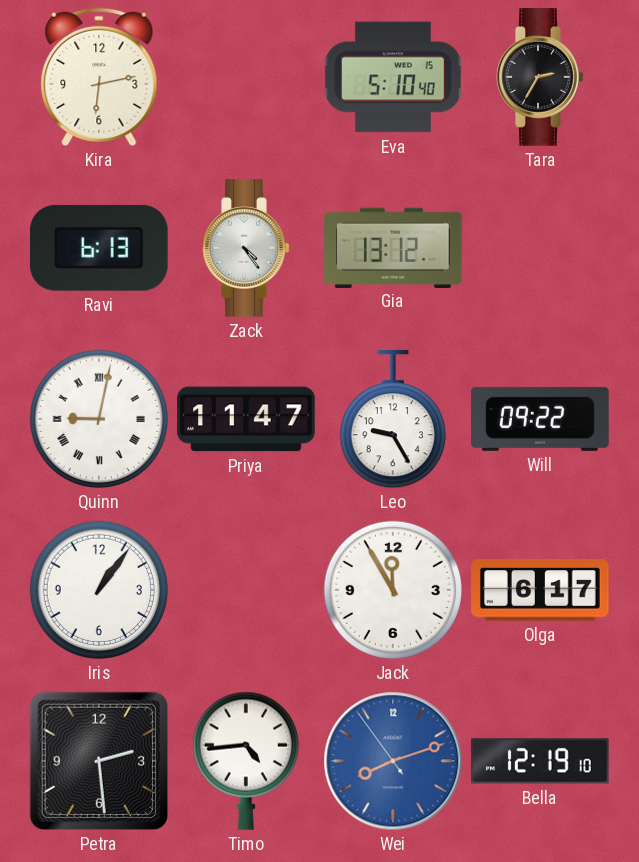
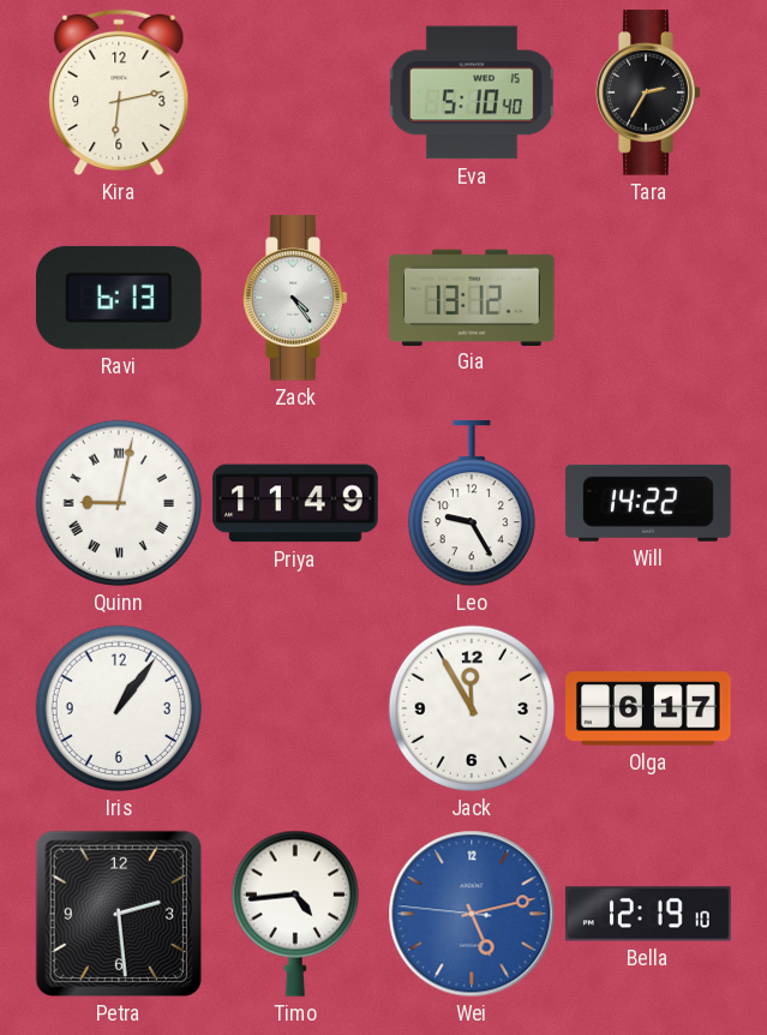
Priya: 11:47 -> 11:49
Will: 09:22 -> 14:22
Wei: 8:11 -> 5:12
